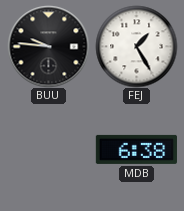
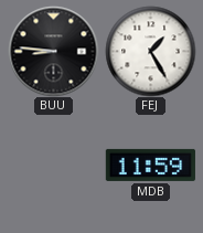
BUU: 9:46 -> 8:46
MDB: 6:38 -> 11:59
